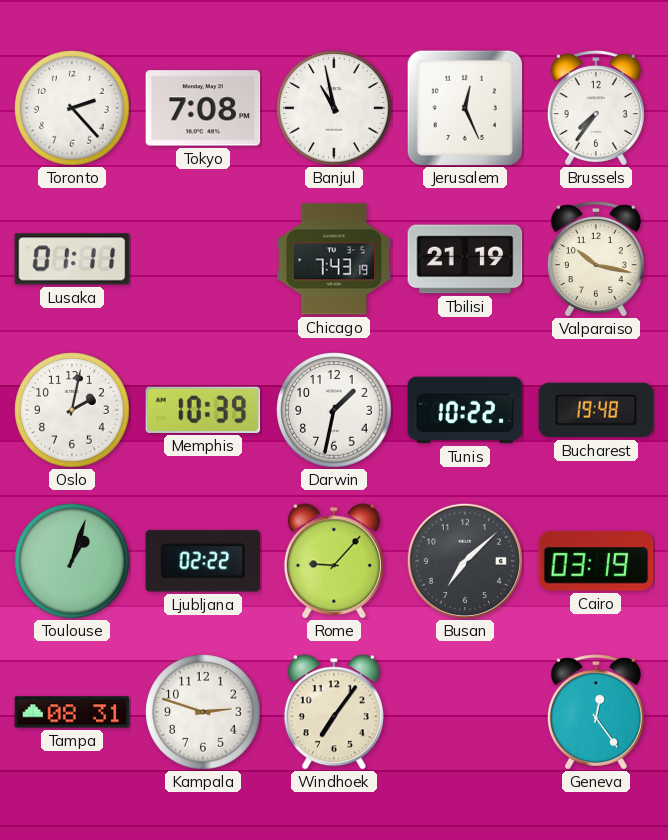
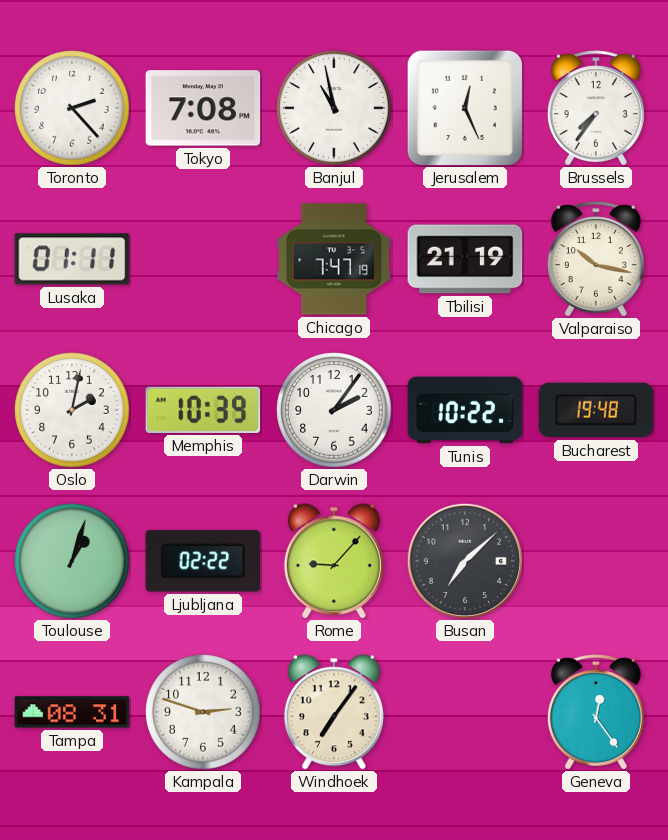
Chicago: 7:43 -> 7:47
Darwin: 1:32 -> 2:06
Cairo: 03:19 -> none
